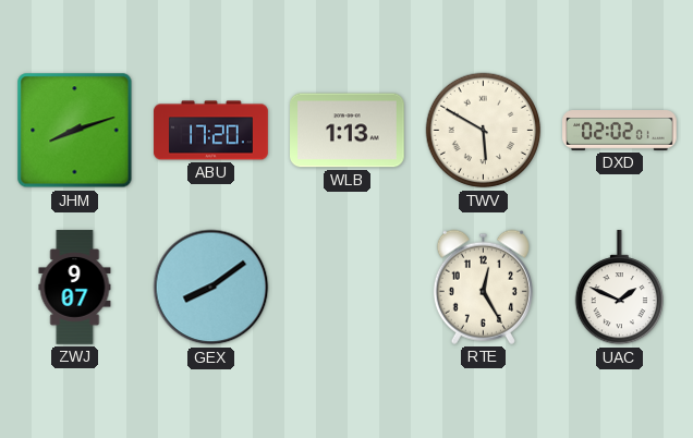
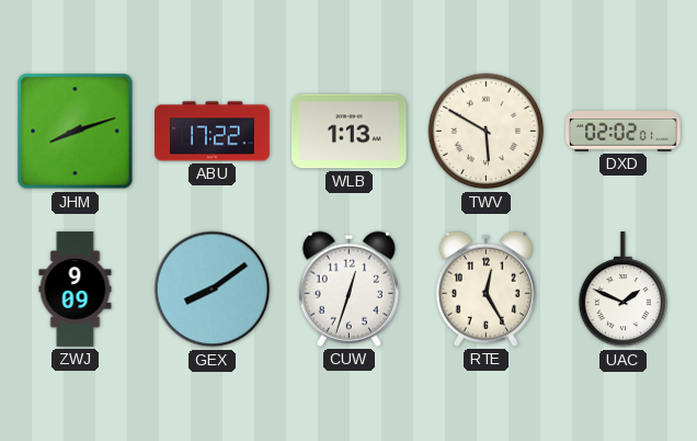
ABU: 17:20 -> 17:22
ZWJ: 9:07 -> 9:09
CUW: none -> 12:33
